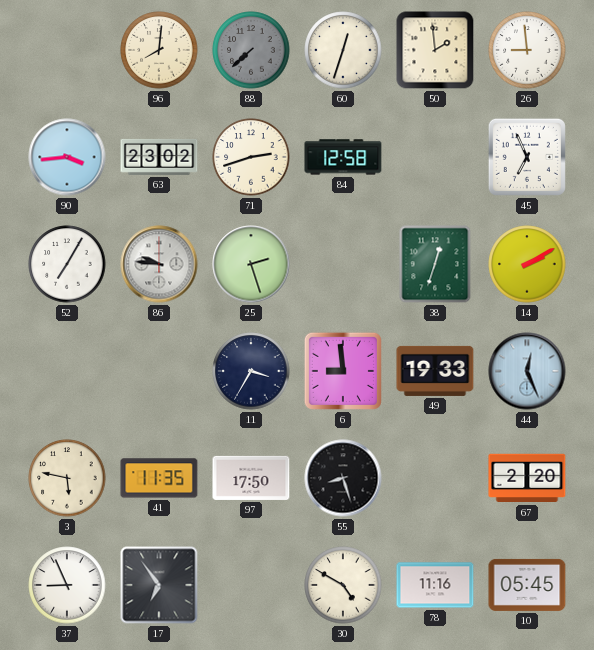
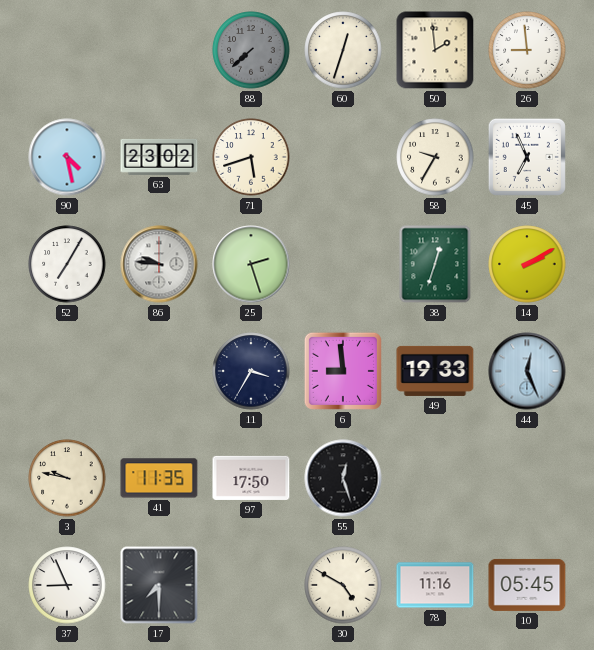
96: 8:01 -> none
90: 3:44 -> 4:28
71: 2:42 -> 5:42
84: 12:58 -> none
58: none -> 9:35
3: 5:47 -> 9:47
55: 8:27 -> 12:27
67: 2:20 -> none
17: 6:54 -> 7:30
